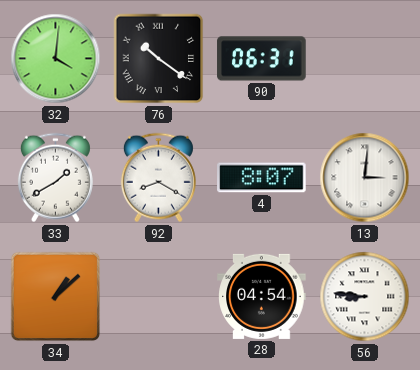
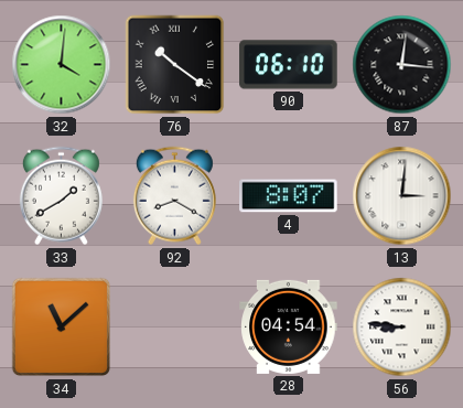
90: 06:31 -> 06:10
87: none -> 12:16
34: 1:08 -> 11:08
